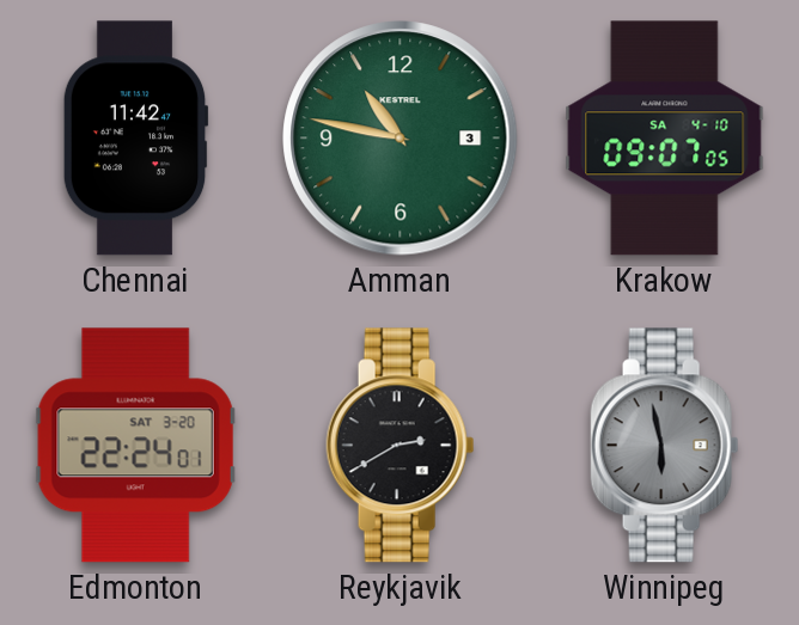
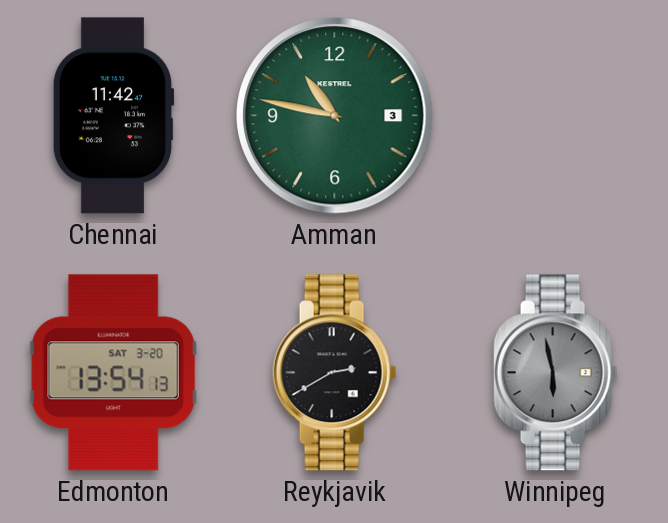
Krakow: 09:07 -> none
Edmonton: 22:24 -> 13:54
